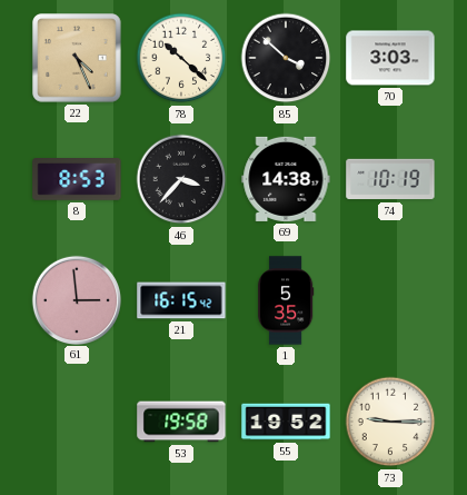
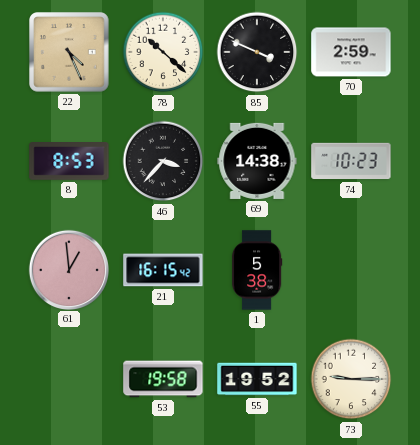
85: 3:52 -> 3:49
70: 3:03 -> 2:59
74: 10:19 -> 10:23
61: 2:59 -> 12:59
1: 5:35 -> 5:38
